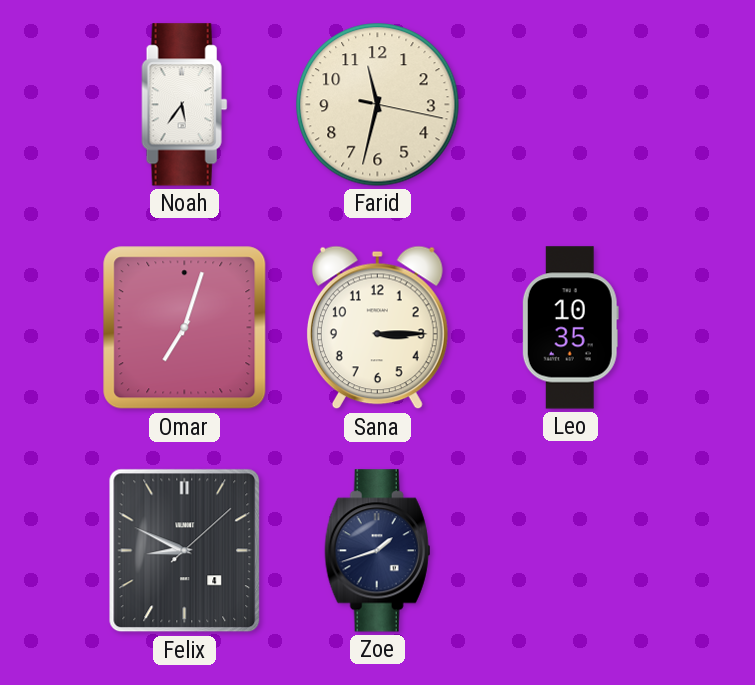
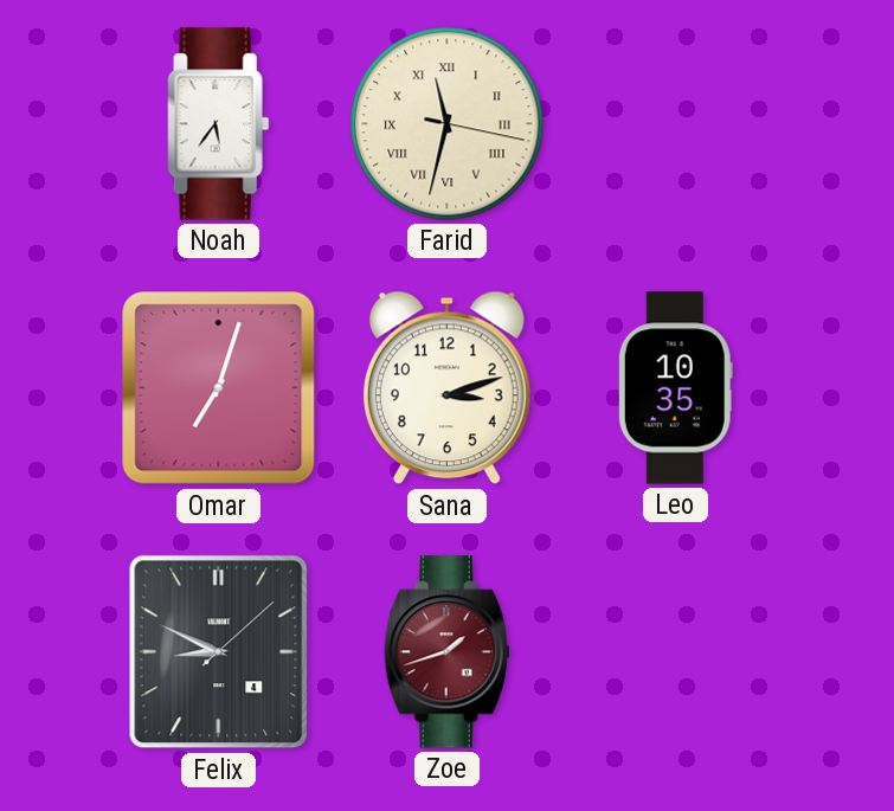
Farid numerals: Arabic -> Roman
Sana: 3:15 -> 3:12
Zoe dial: navy -> burgundy
